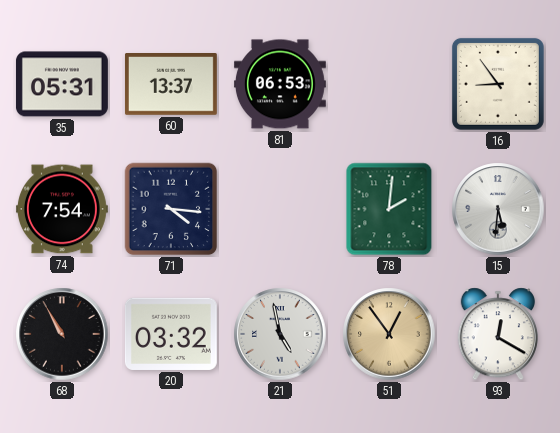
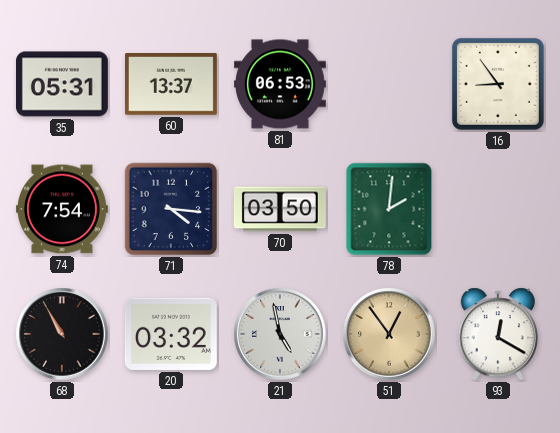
70: none -> 03:50
15: 5:31 -> none
